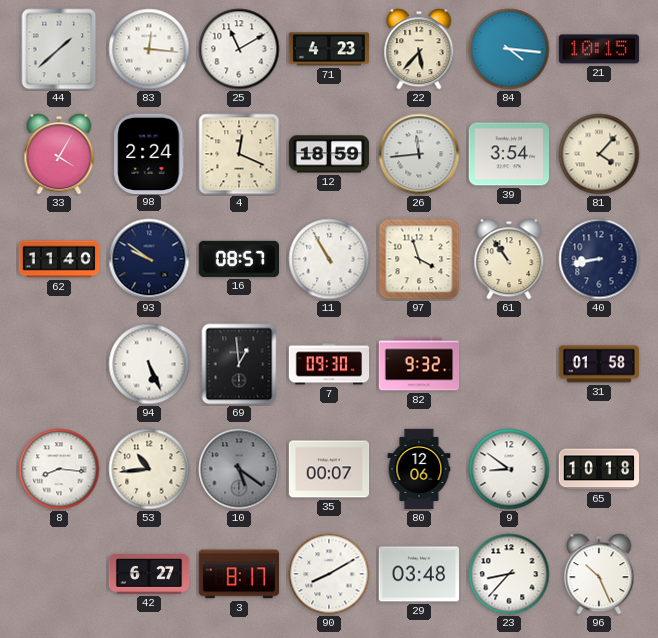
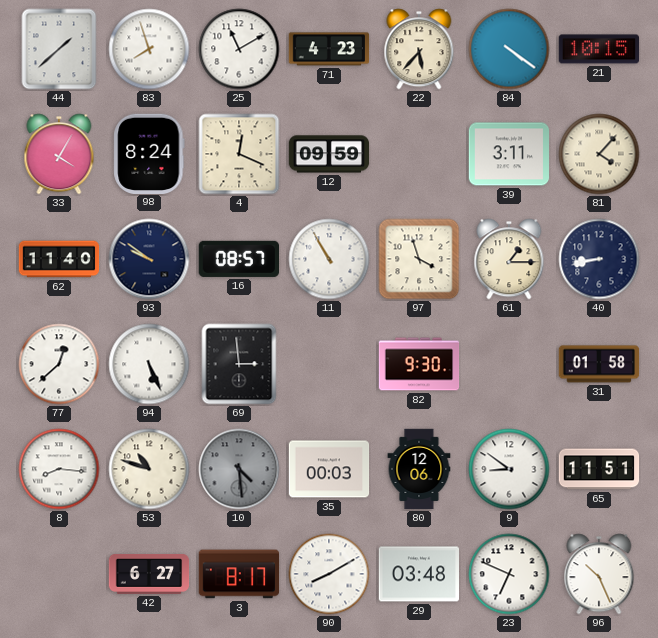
83: 12:16 -> 7:57
84: 4:16 -> 4:21
98: 2:24 -> 8:24
12: 18:59 -> 09:59
26: 11:44 -> none
39: 3:54 -> 3:11
61: 10:54 -> 1:15
77: none -> 12:38
69: 12:59 -> 2:59
7: 09:30 -> none
82: 9:32 -> 9:30
53: 10:44 -> 10:48
10: 5:21 -> 4:29
35: 00:07 -> 00:03
65: 10:18 -> 11:51
23: 8:37 -> 6:49
